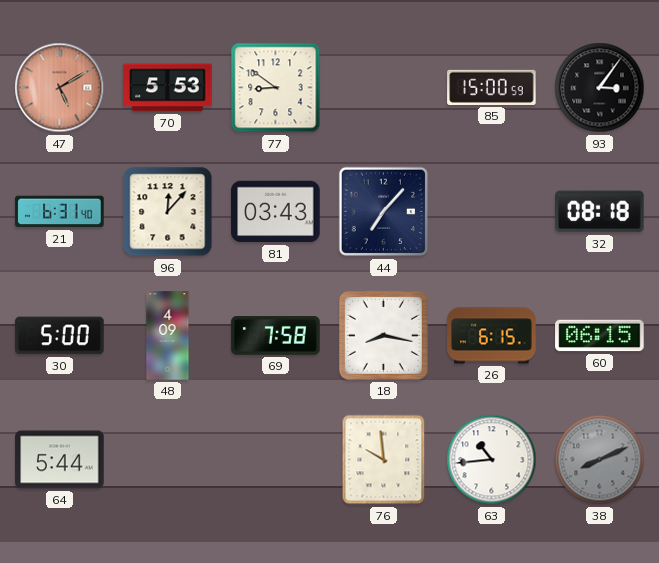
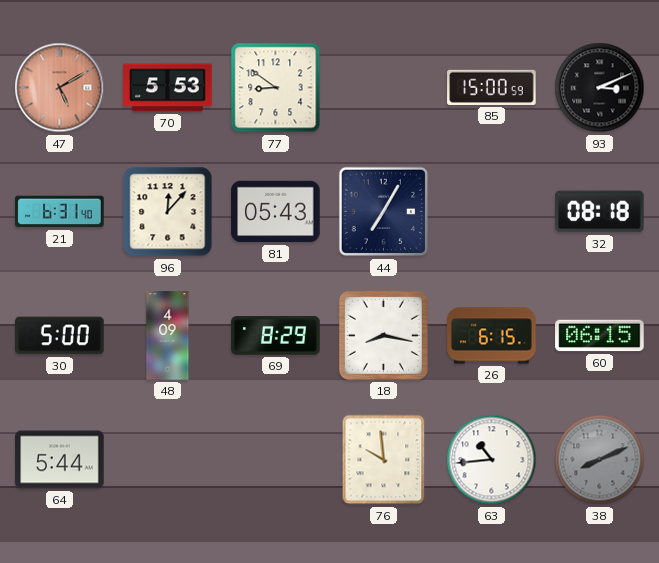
93: 3:06 -> 3:11
81: 03:43 -> 05:43
44: 7:07 -> 7:05
69: 7:58 -> 8:29
